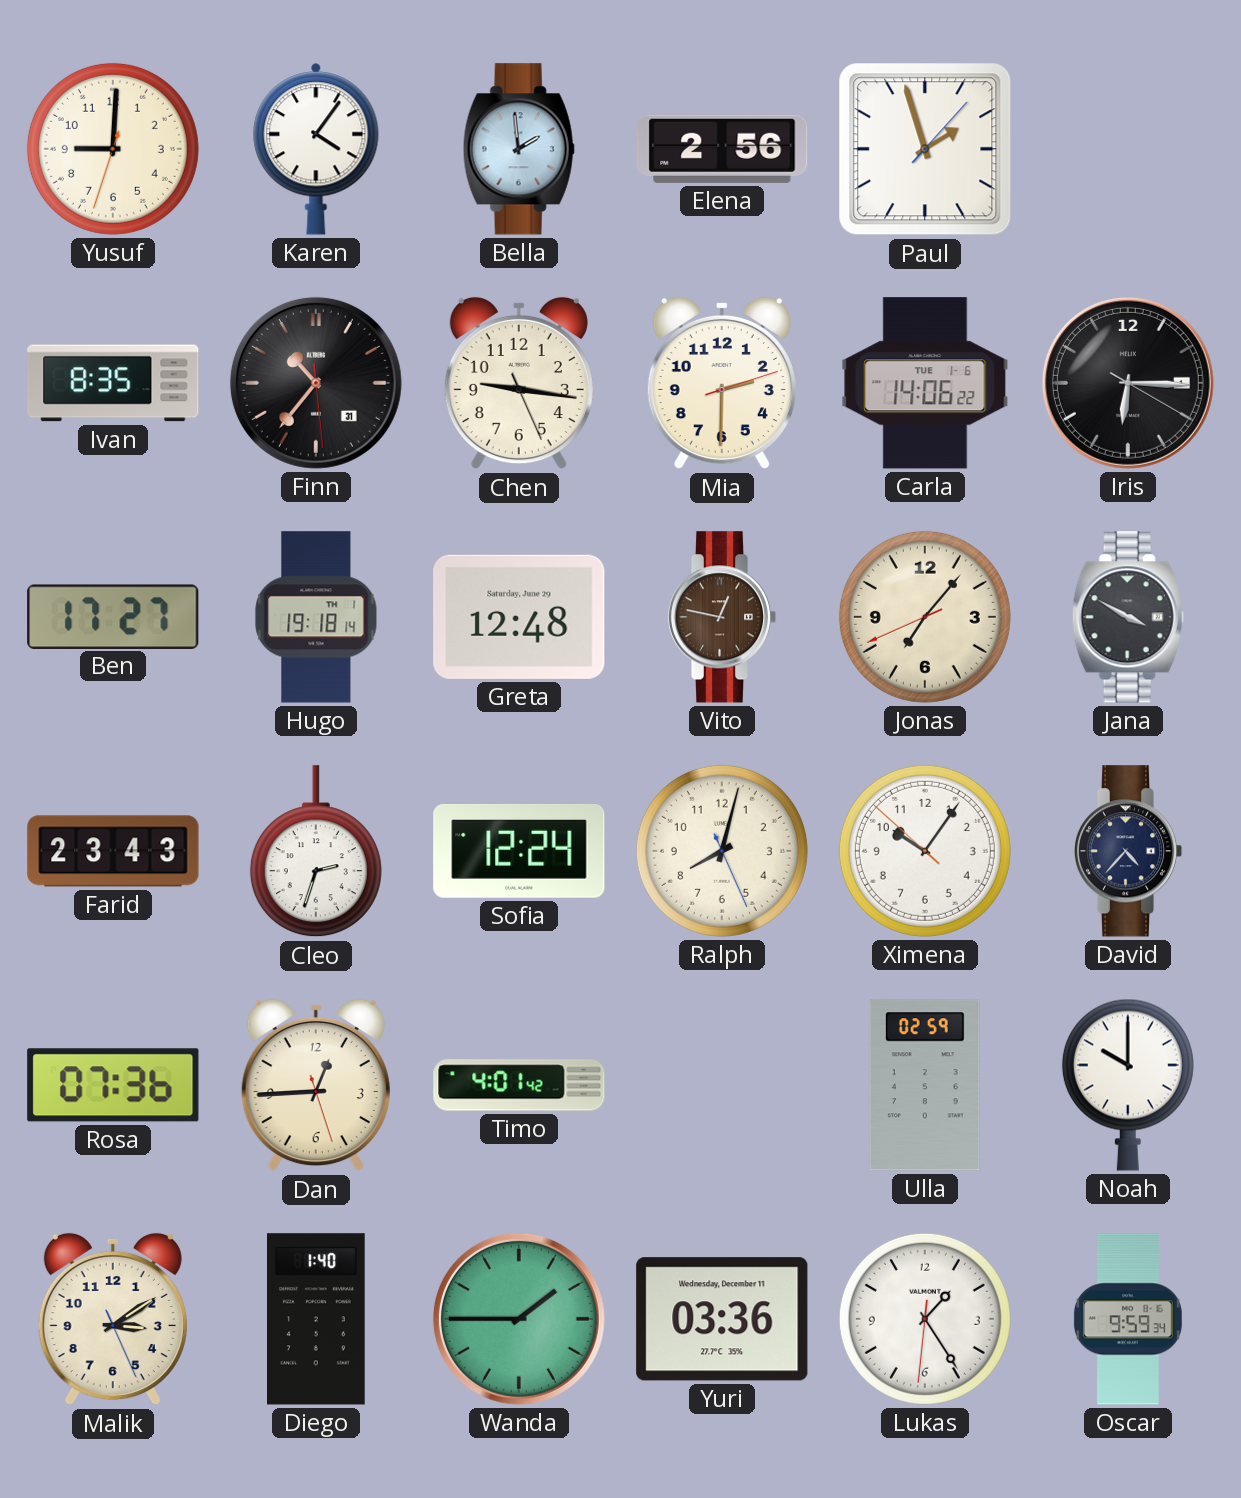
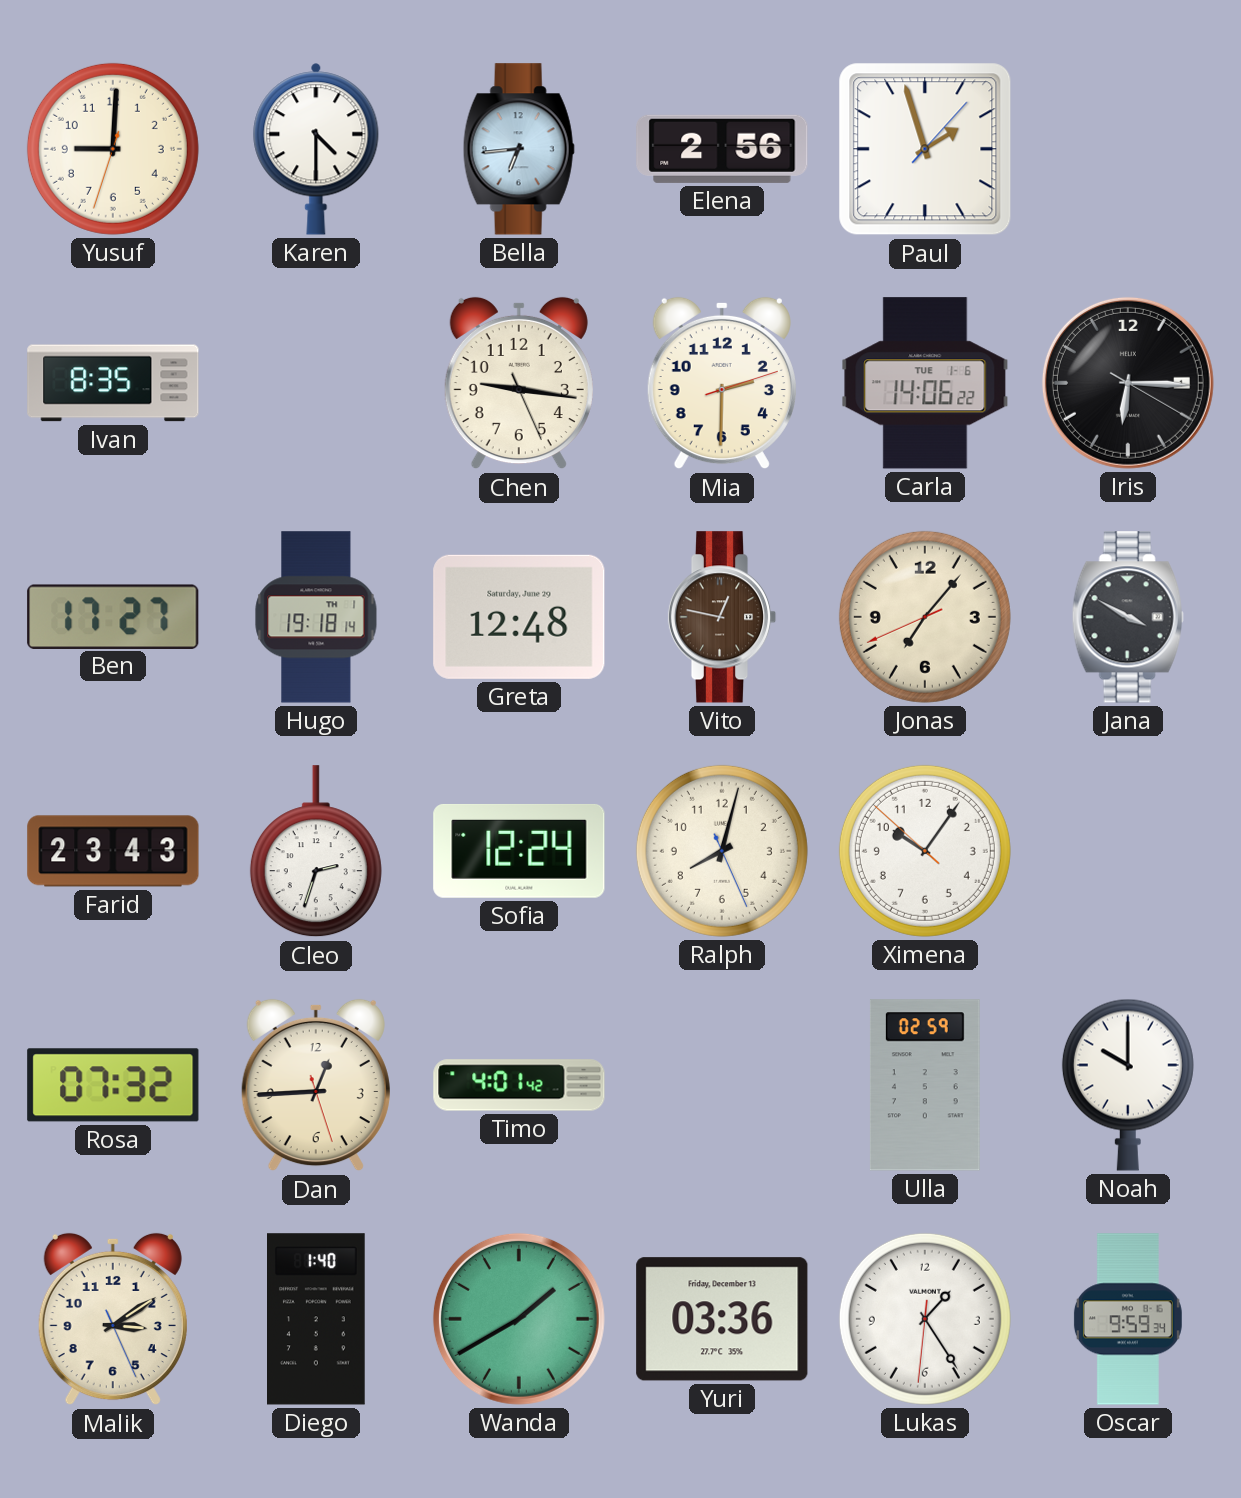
Karen: 4:06 -> 4:30
Bella: 1:59 -> 6:44
Finn: 10:36 -> none
David: 4:37 -> none
Rosa: 07:36 -> 07:32
Wanda: 1:45 -> 1:40
Yuri date: Wednesday, December 11 -> Friday, December 13
